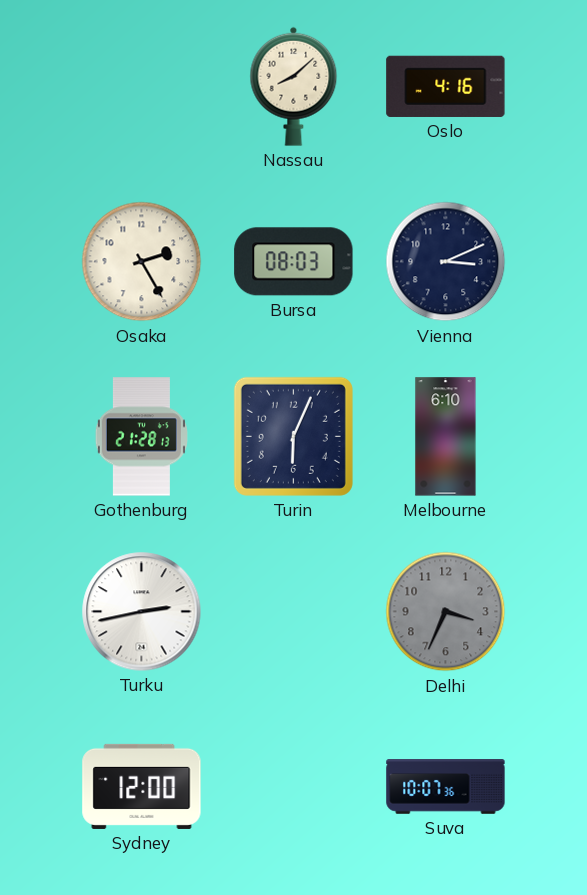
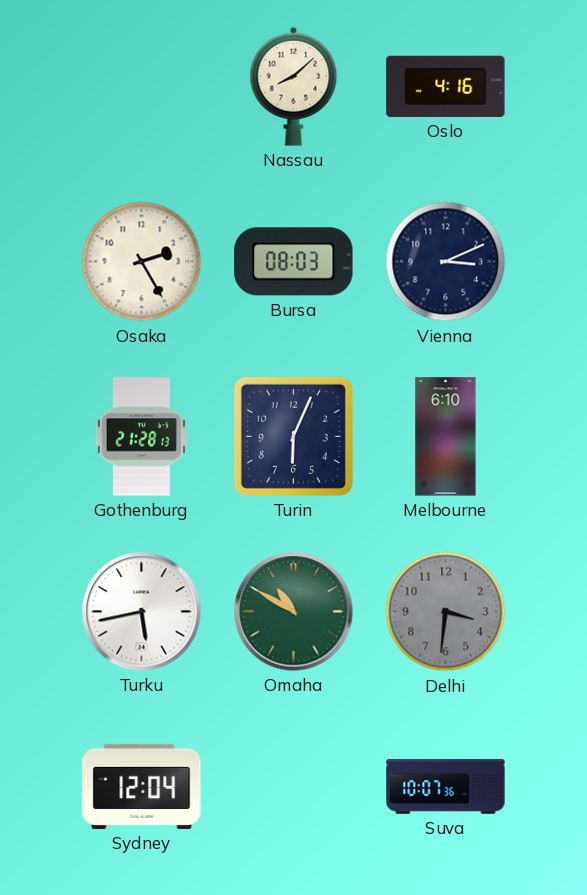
Turku: 2:43 -> 5:43
Omaha: none -> 10:50
Delhi: 3:34 -> 3:31
Sydney: 12:00 -> 12:04
